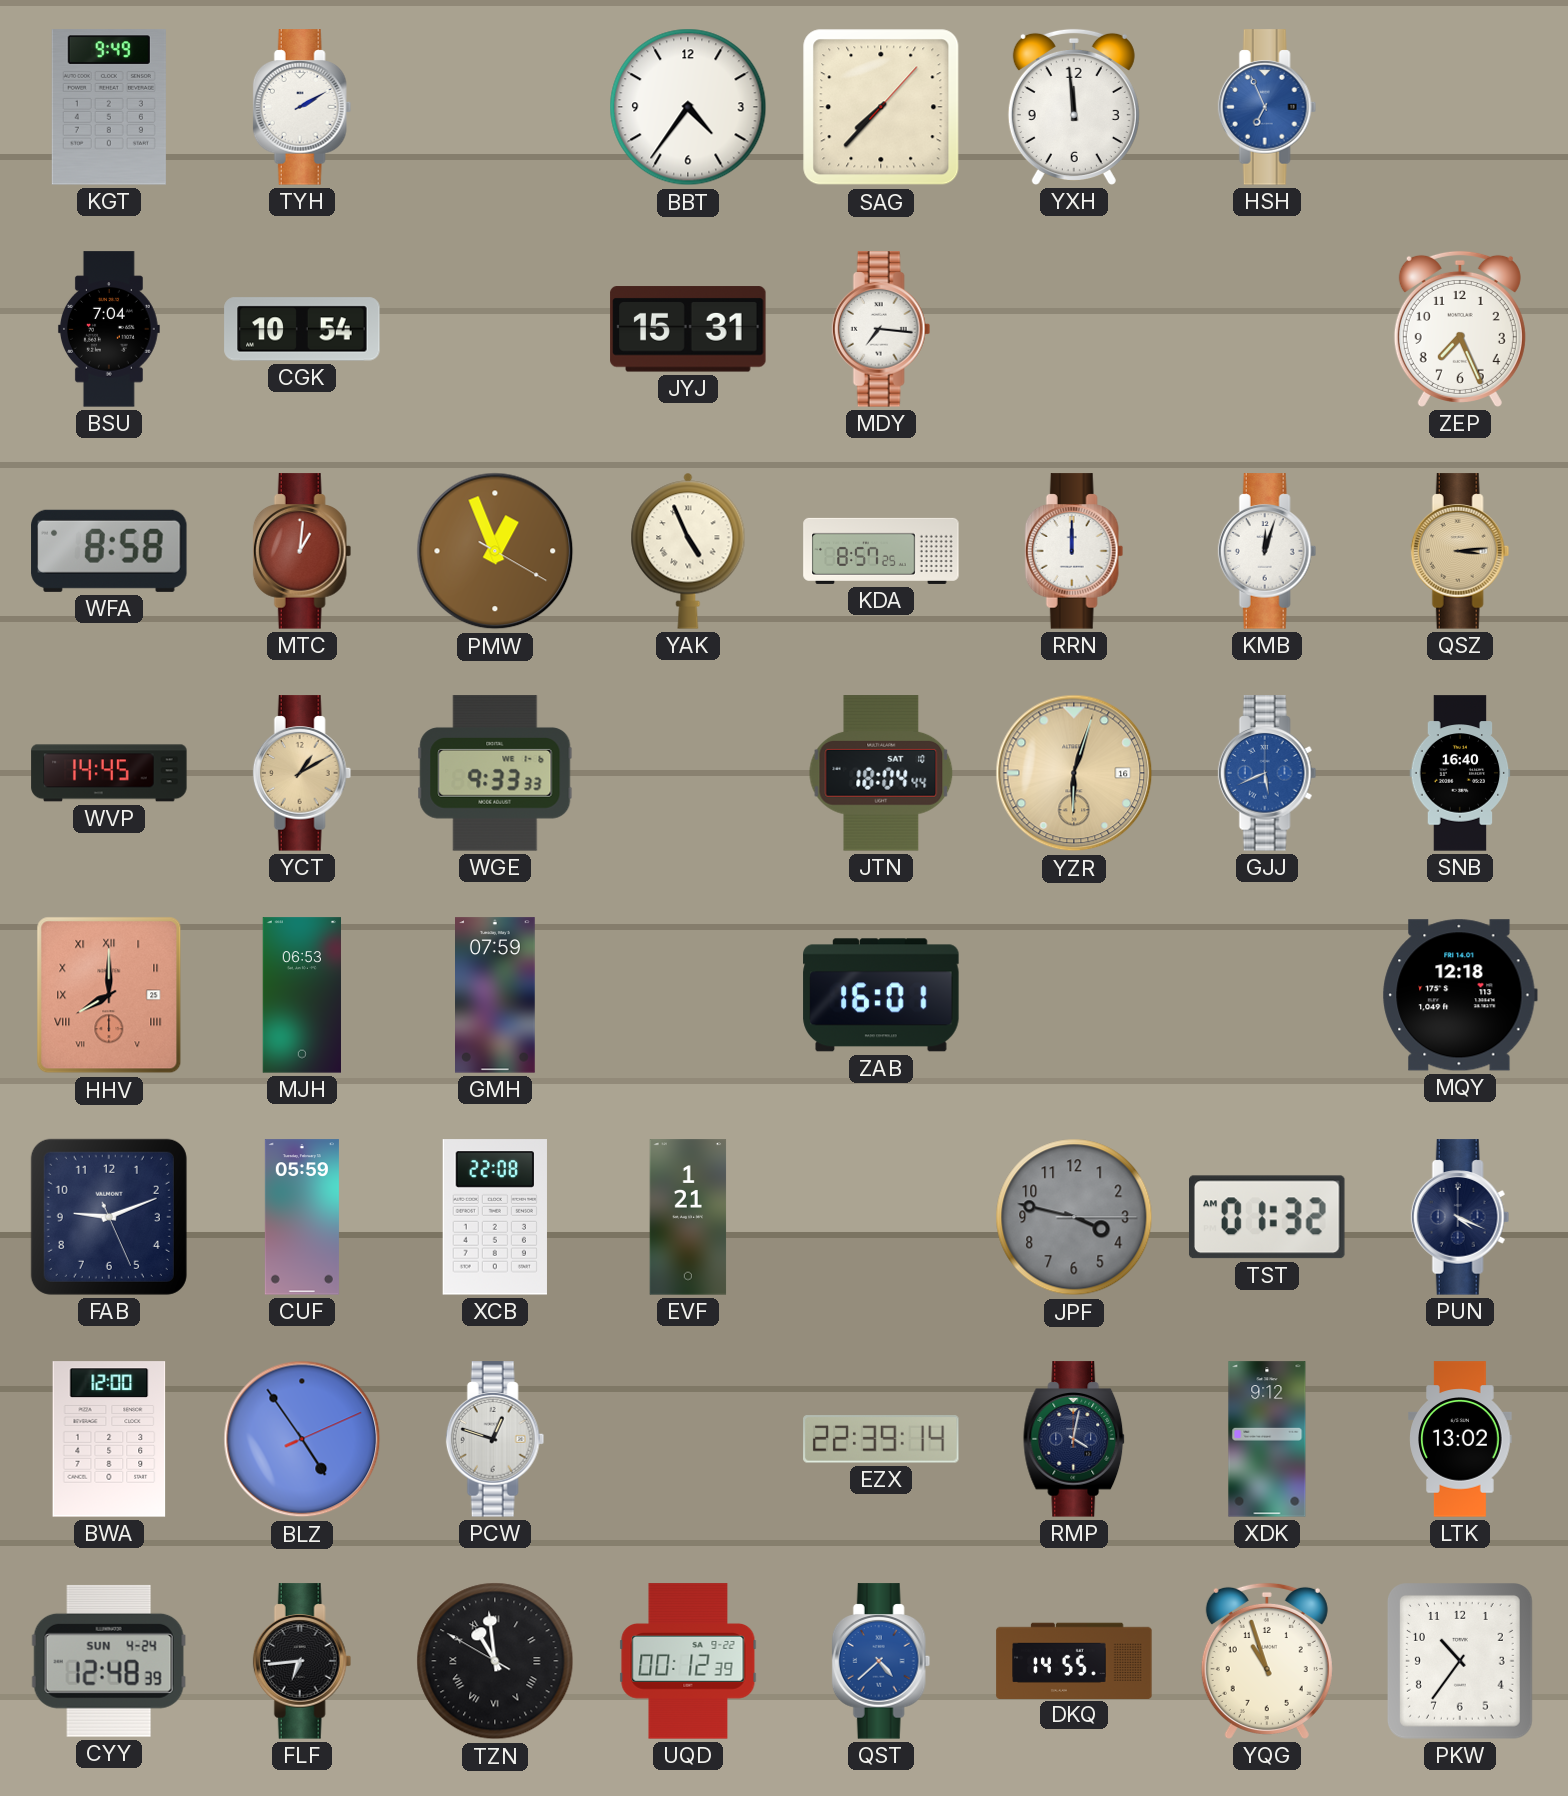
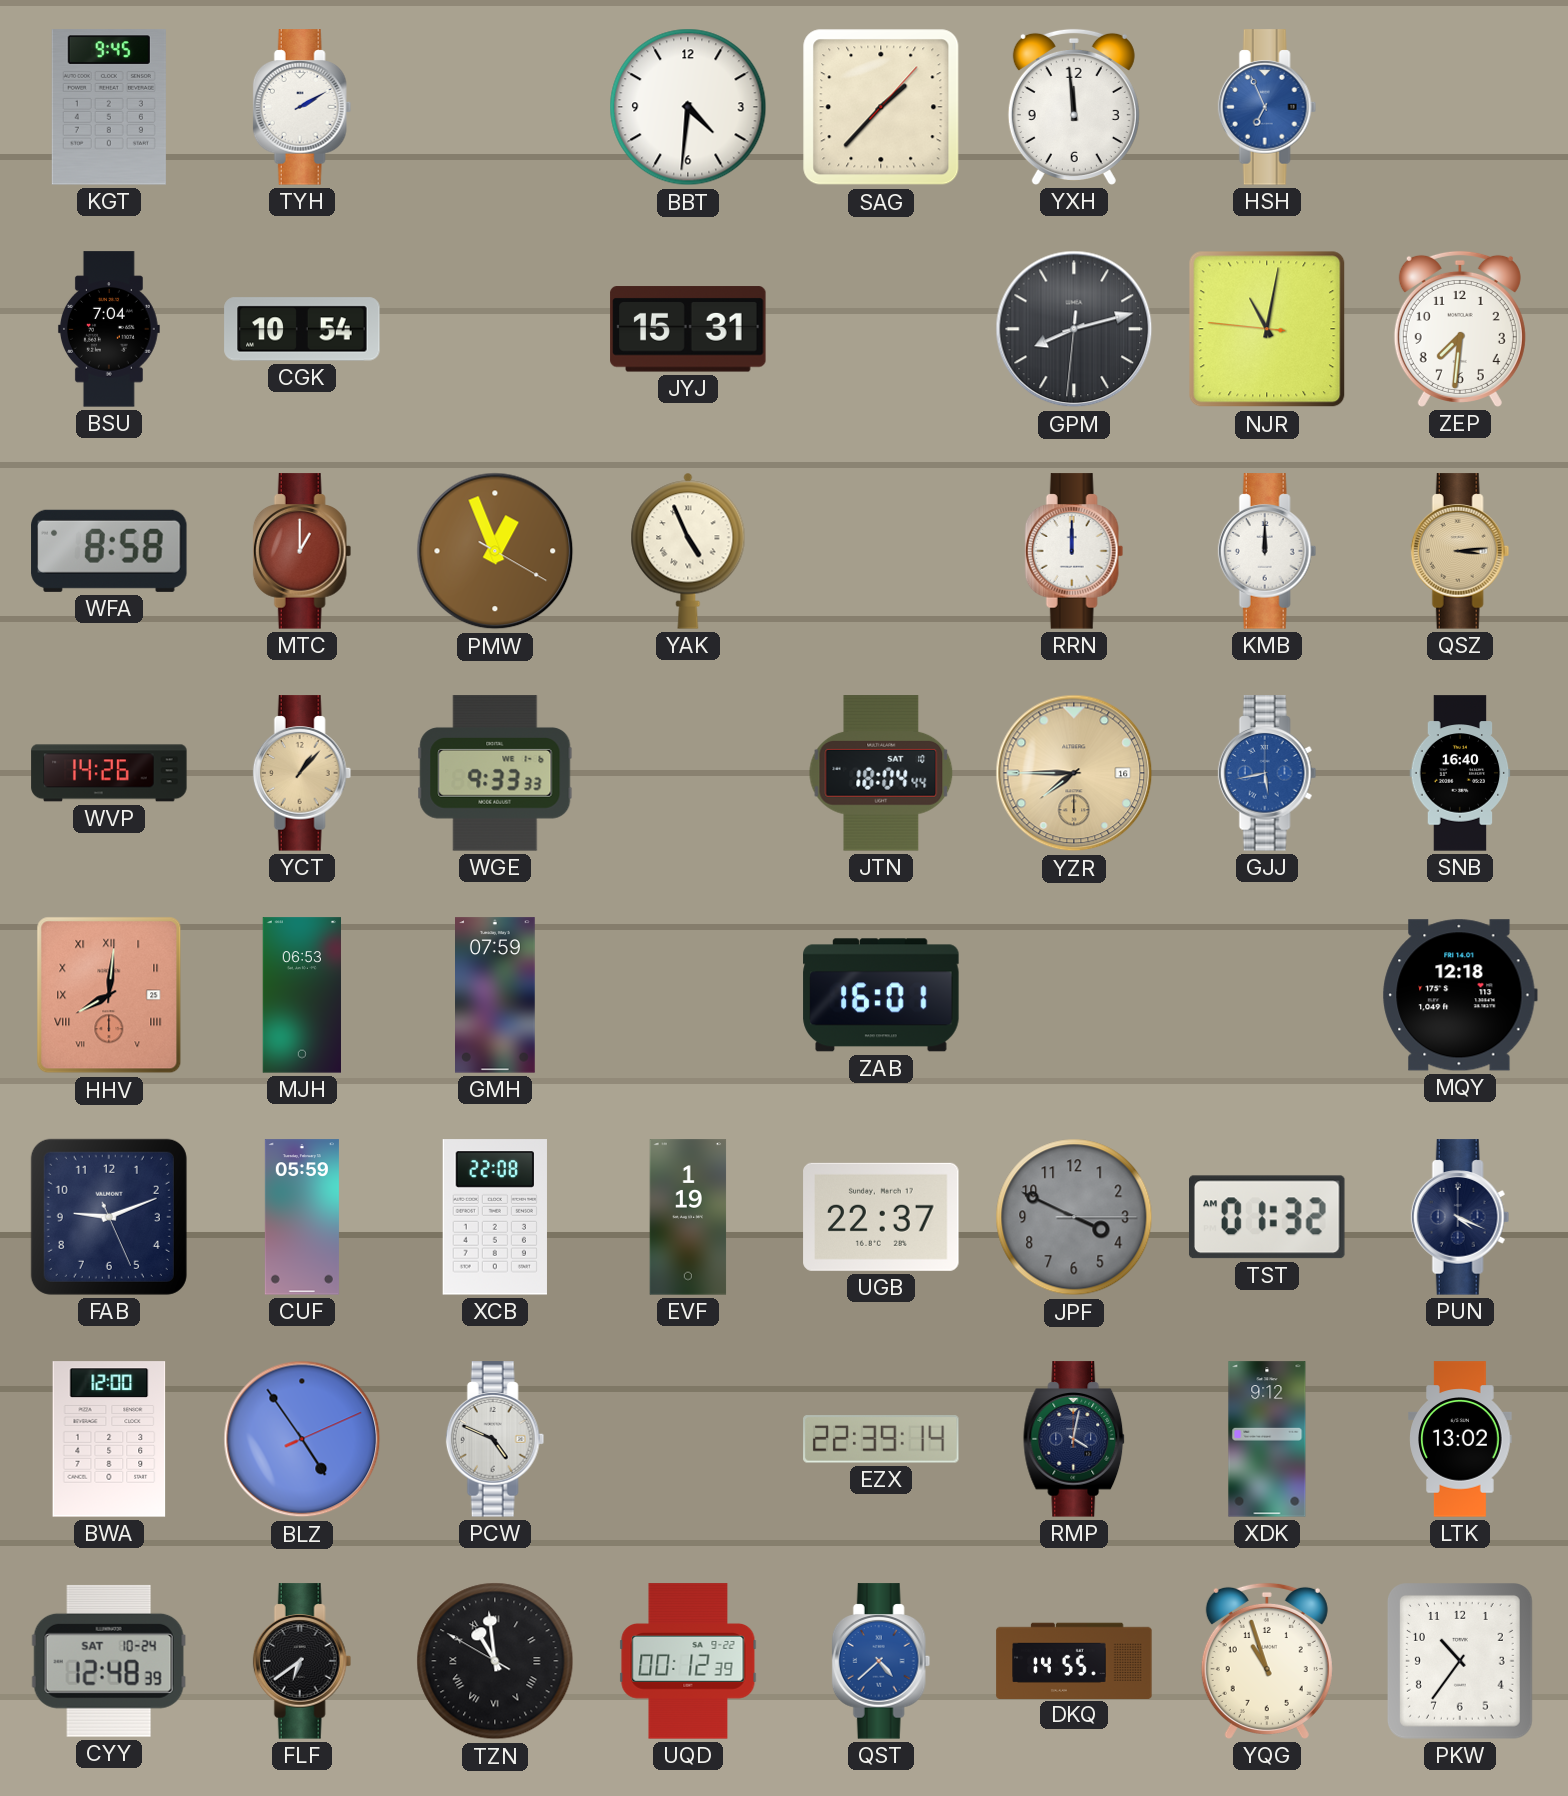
KGT: 9:49 -> 9:45
BBT: 4:36 -> 4:31
SAG: 7:37 -> 1:37
MDY: 7:16 -> none
GPM: none -> 8:12
NJR: none -> 11:01
ZEP: 7:26 -> 7:31
MTC: 1:01 -> 1:00
KDA: 8:57 -> none
KMB: 12:03 -> 12:00
WVP: 14:45 -> 14:26
YCT: 1:10 -> 1:07
YZR: 6:03 -> 7:45
GJJ: 5:41 -> 5:43
HHV: 8:00 -> 8:01
EVF: 1:21 -> 1:19
UGB: none -> 22:37
JPF: 3:47 -> 3:49
PCW: 12:48 -> 4:49
CYY date: SUN 4-24 -> SAT 10-24
FLF: 6:44 -> 6:39
